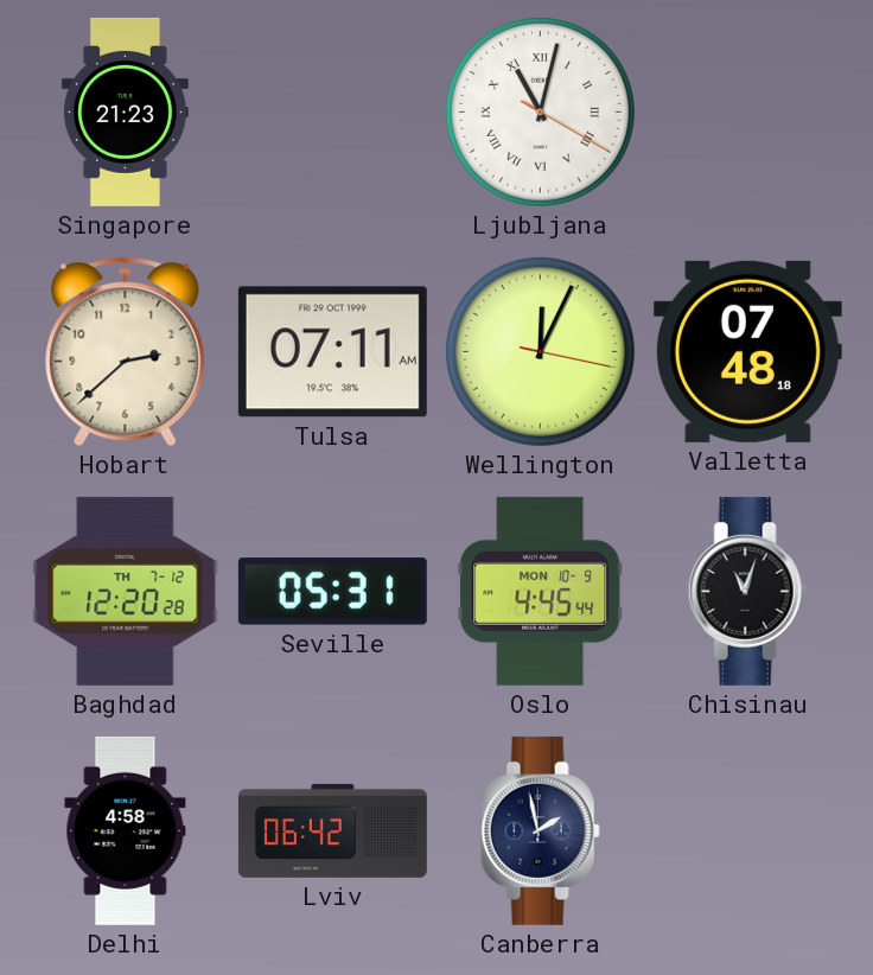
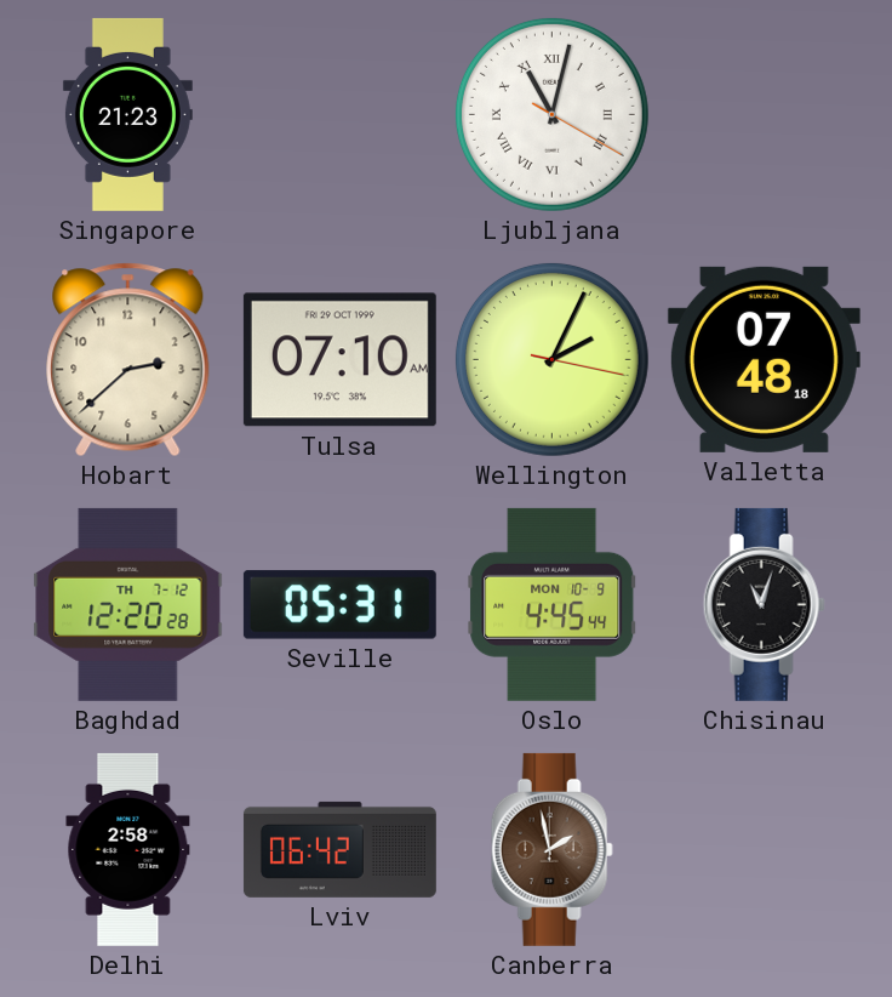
Tulsa: 07:11 -> 07:10
Wellington: 12:04 -> 2:04
Delhi: 4:58 -> 2:58
Canberra dial: navy -> brown
